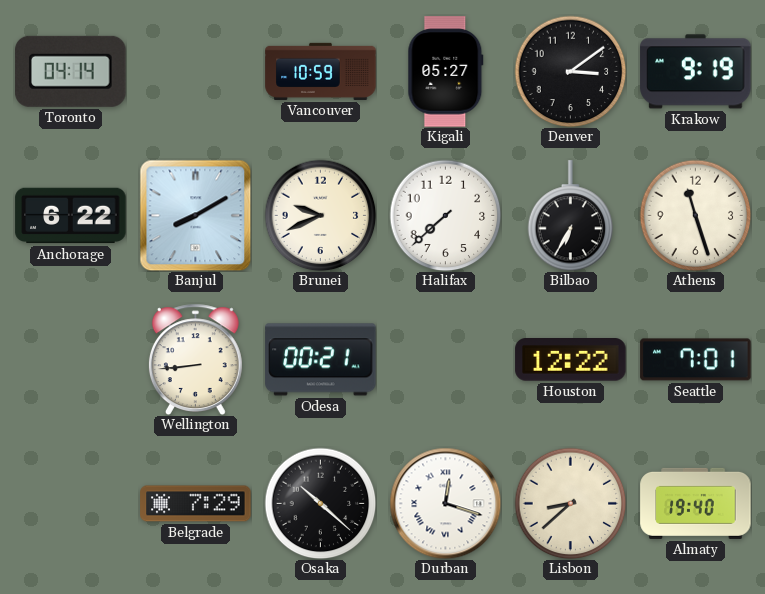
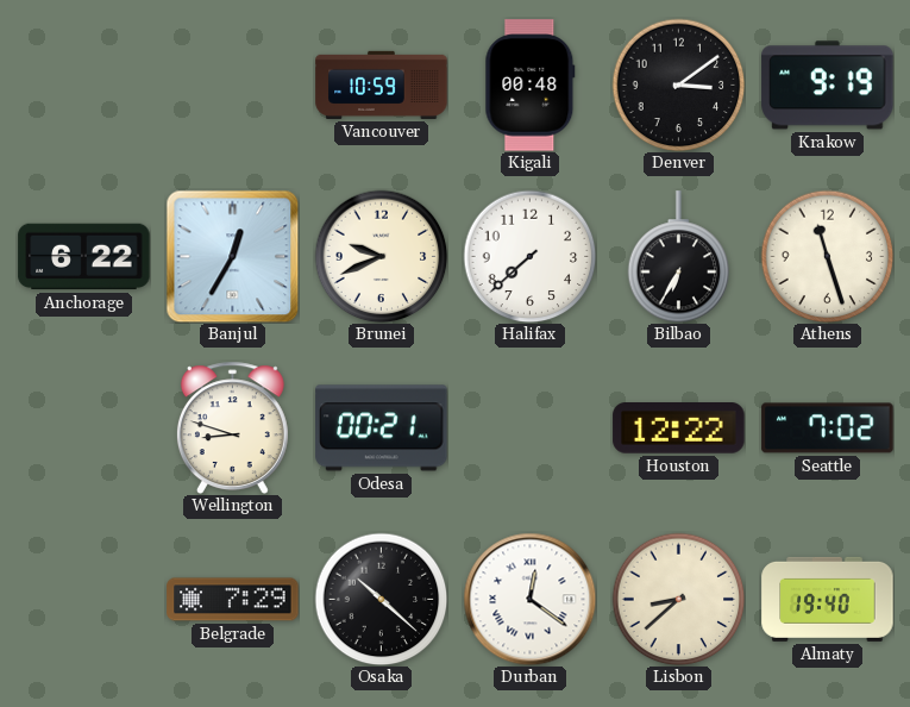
Toronto: 04:14 -> none
Kigali: 05:27 -> 00:48
Banjul: 8:10 -> 12:35
Wellington: 8:44 -> 8:48
Seattle: 7:01 -> 7:02
Durban: 12:18 -> 12:21
